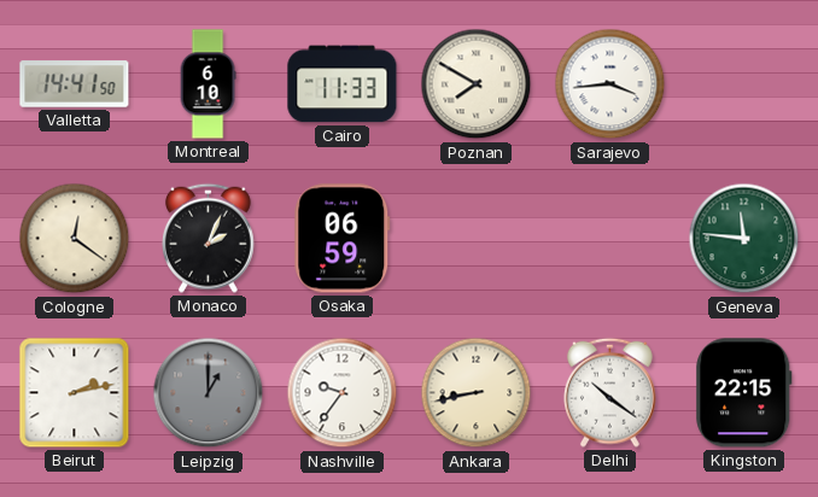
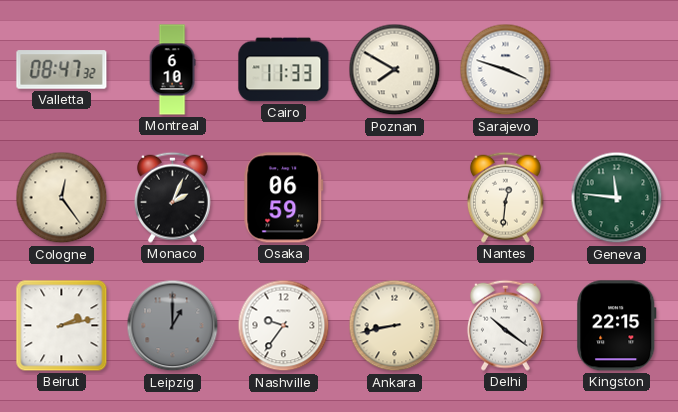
Valletta: 14:41 -> 08:47
Sarajevo: 3:44 -> 3:48
Cologne: 12:21 -> 12:24
Nantes: none -> 12:31
